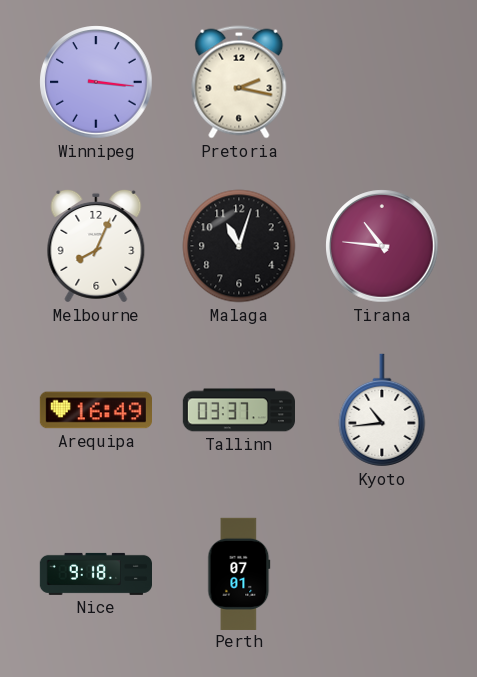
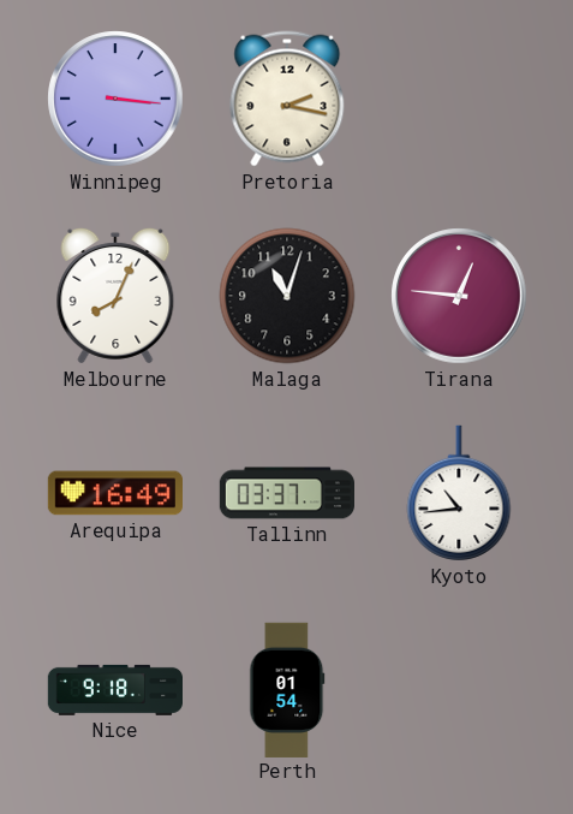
Tirana: 10:46 -> 12:46
Perth: 07:01 -> 01:54
